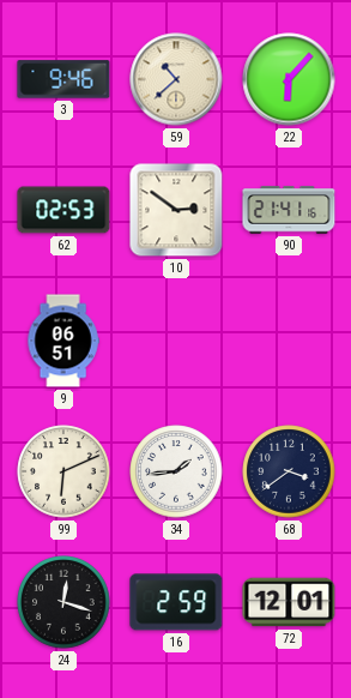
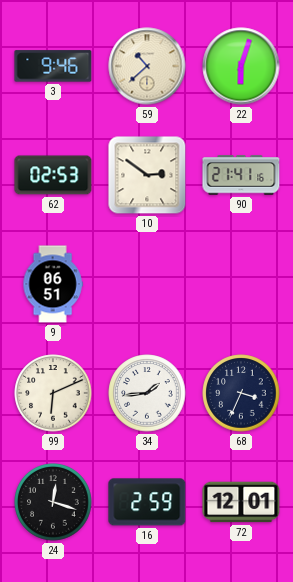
22: 6:07 -> 6:03
68: 3:39 -> 3:34
